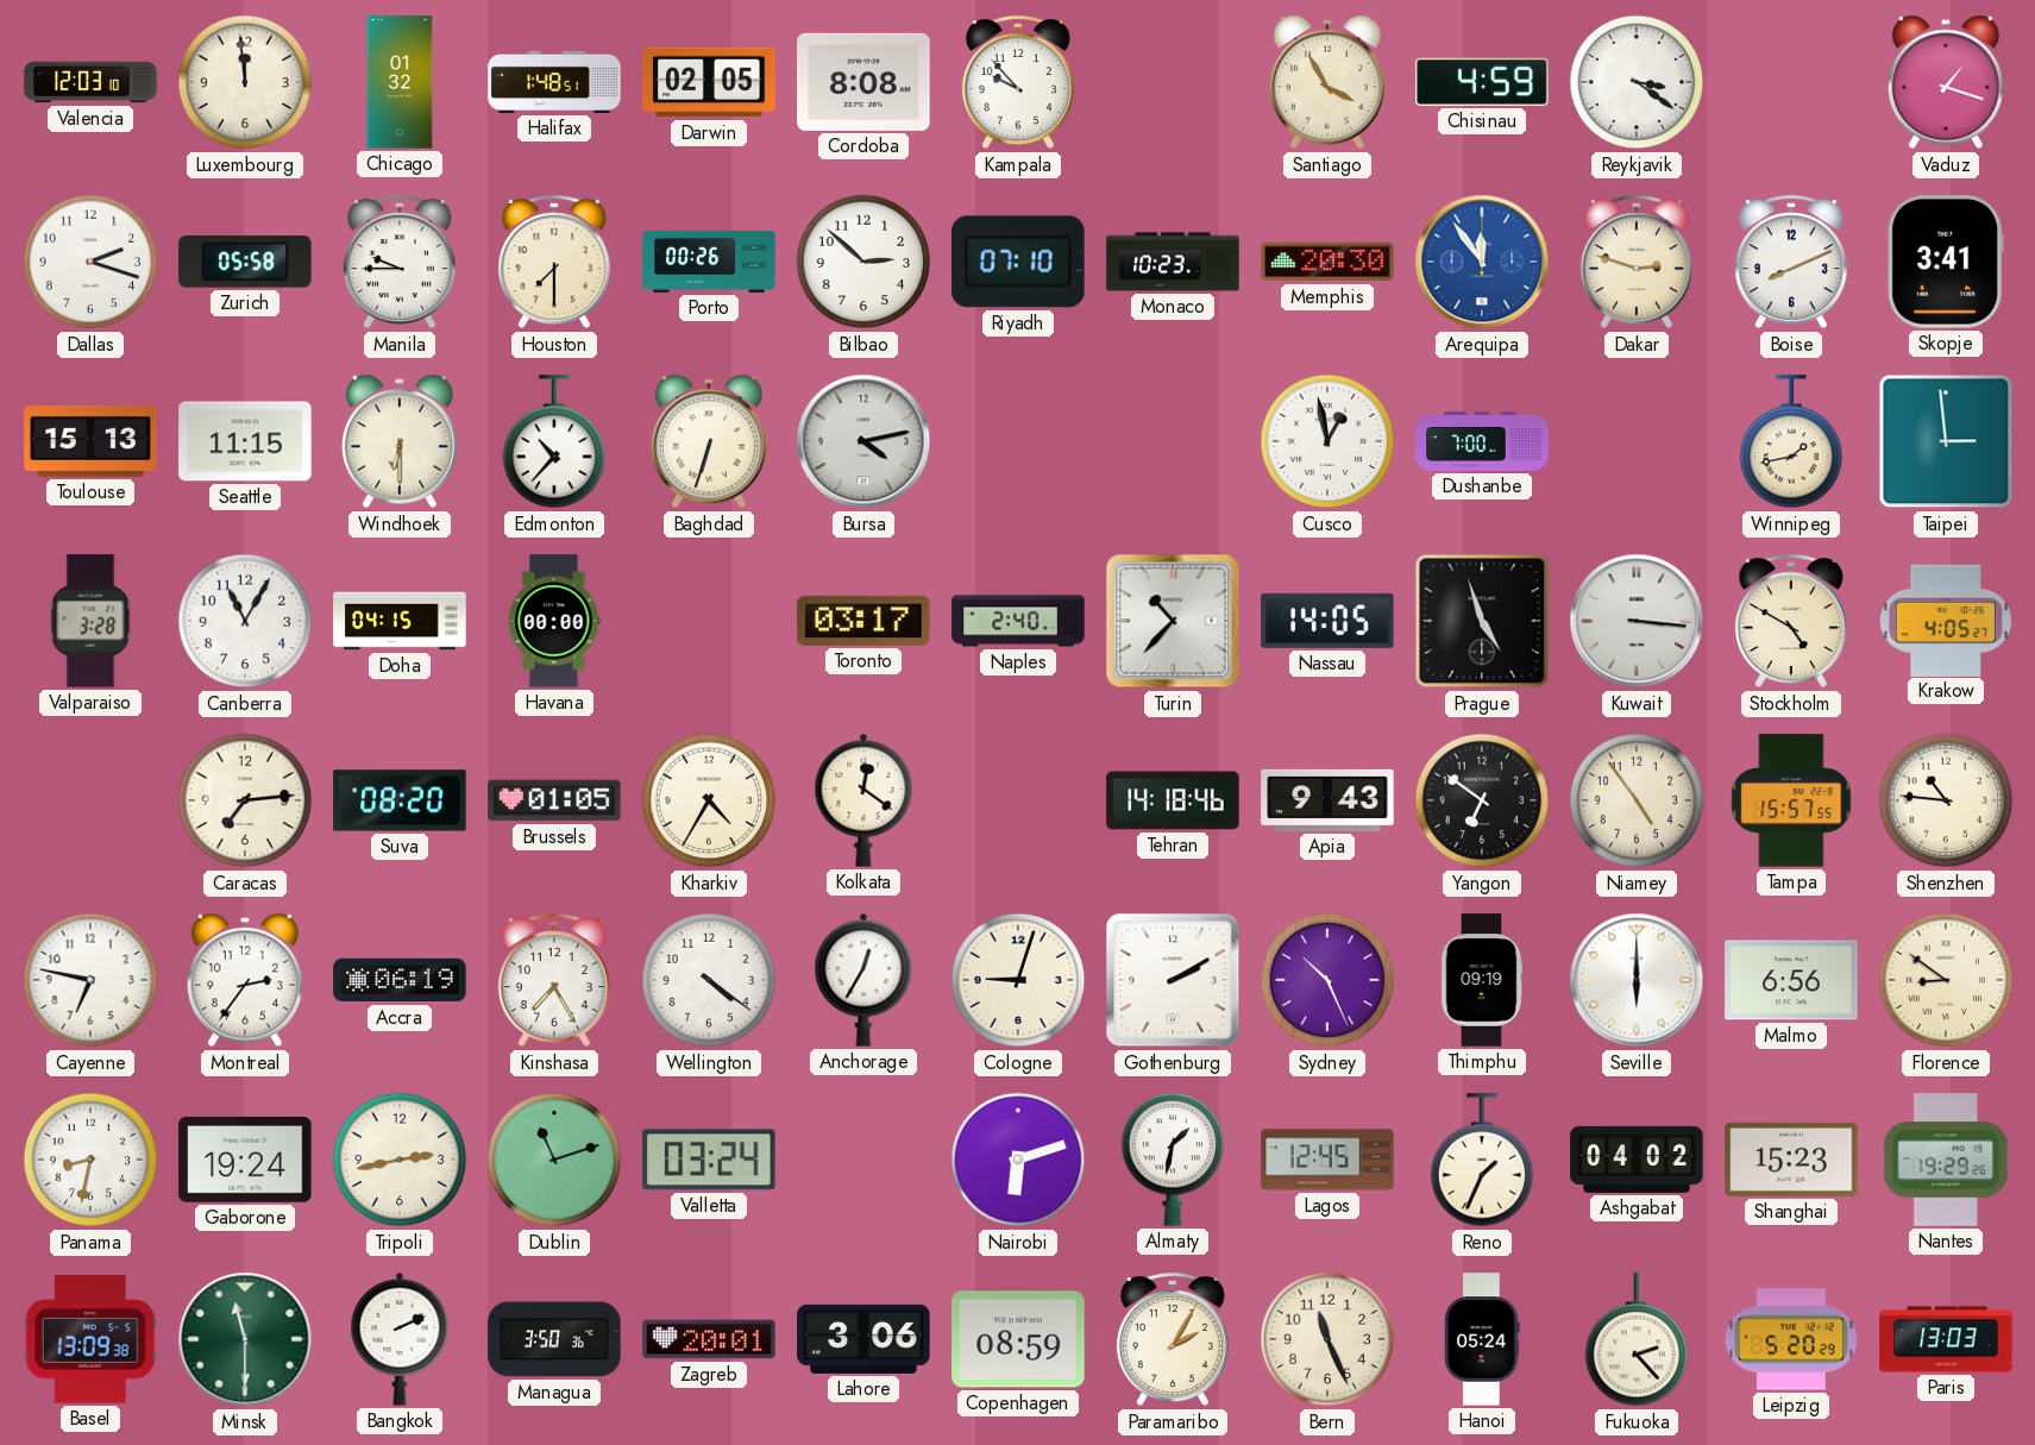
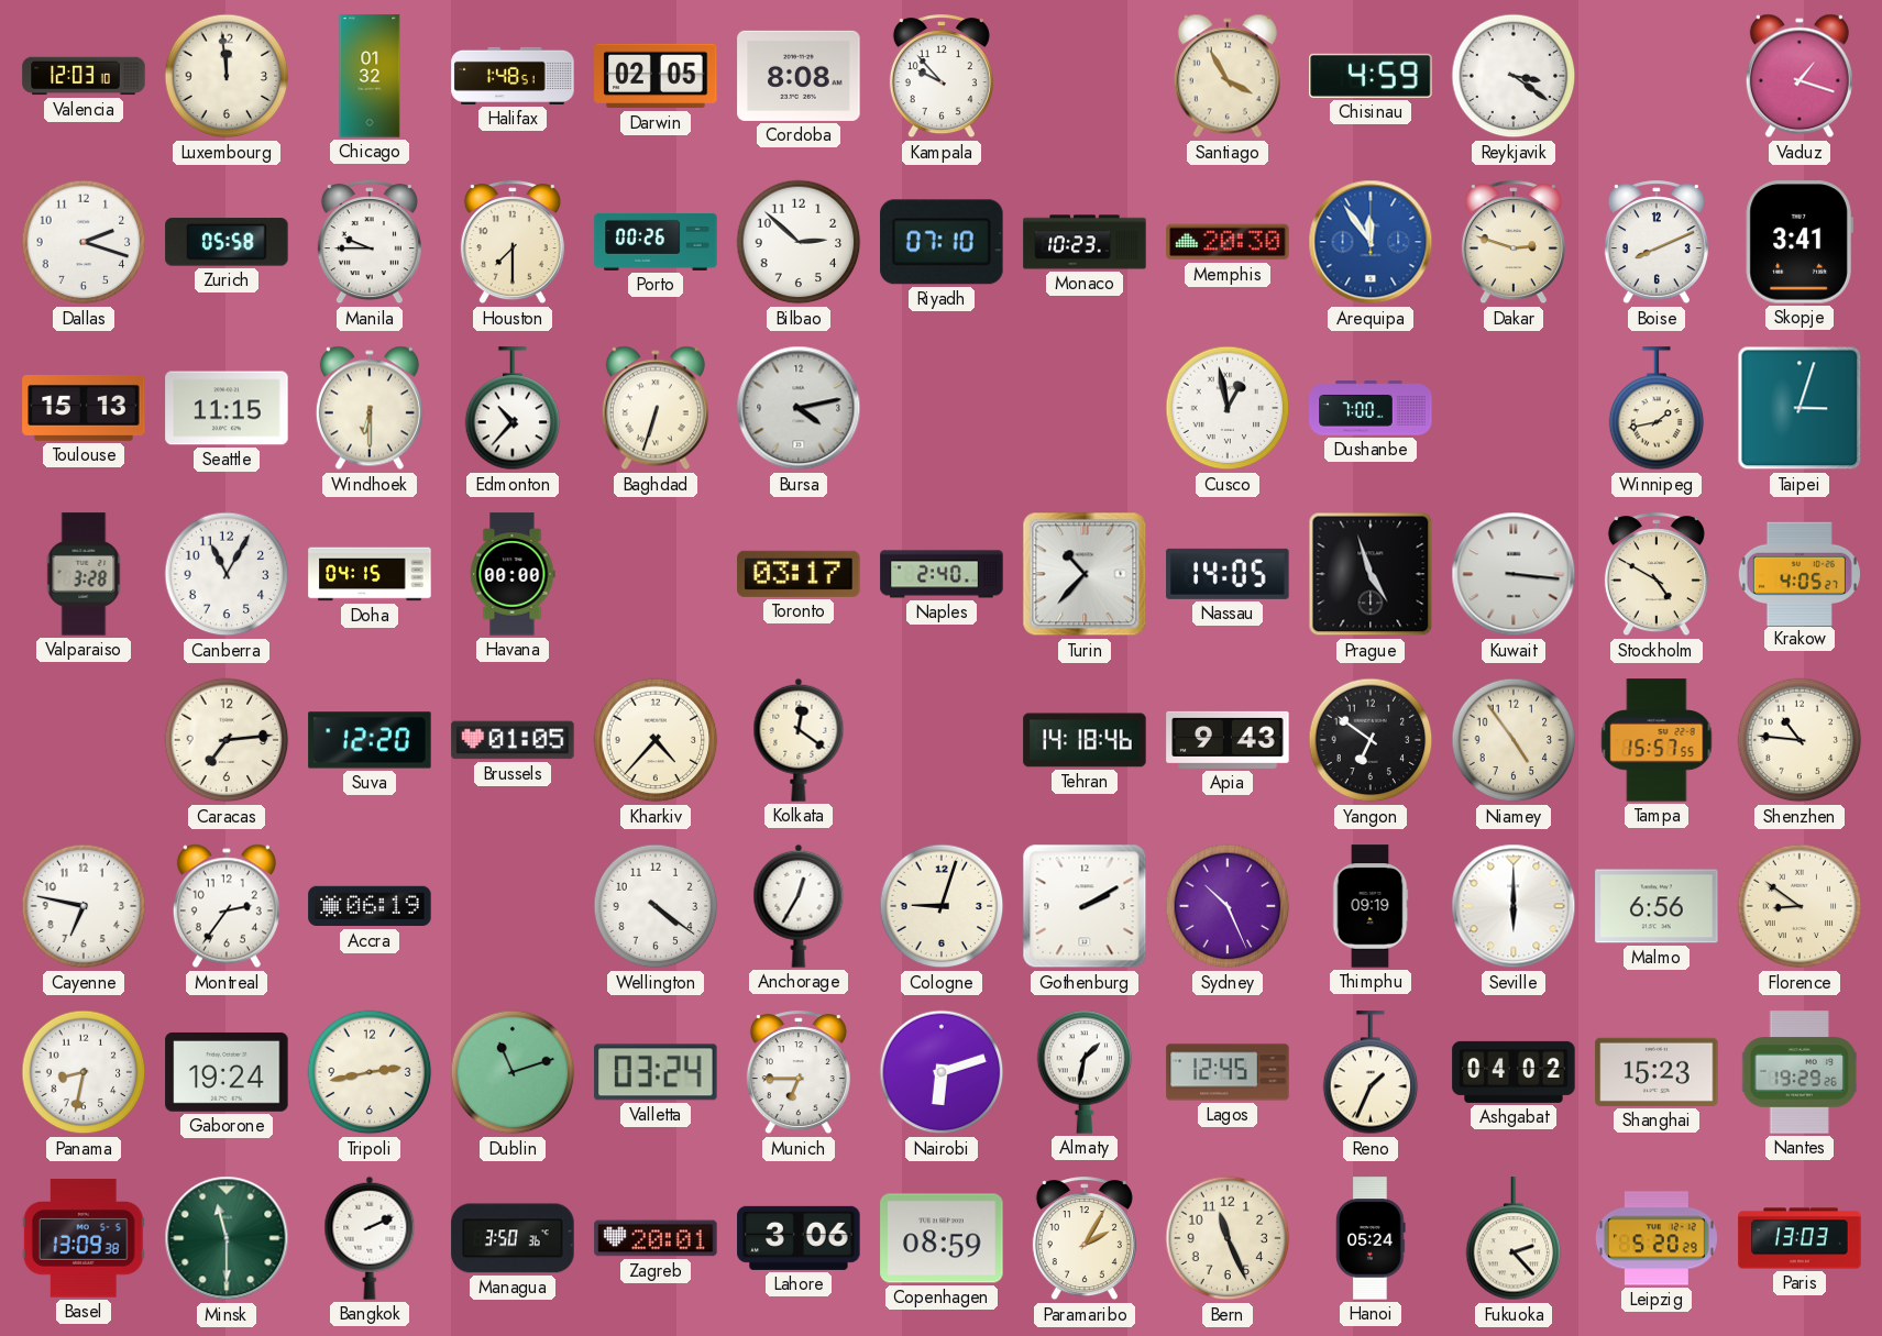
Taipei: 2:59 -> 3:03
Suva: 08:20 -> 12:20
Kharkiv: 4:35 -> 4:37
Kinshasa: 7:25 -> none
Munich: none -> 6:45
